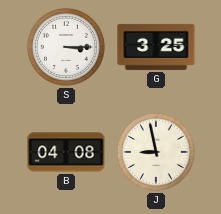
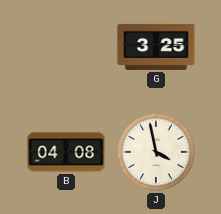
S: 3:15 -> none
J: 8:58 -> 3:58
